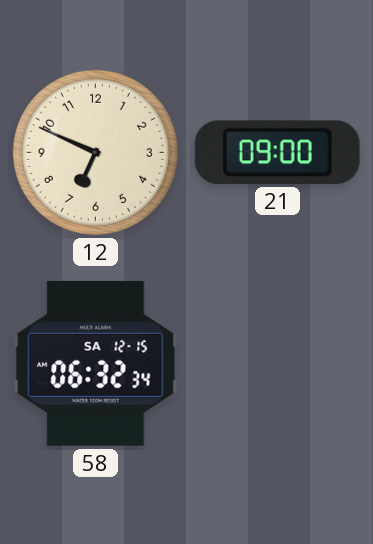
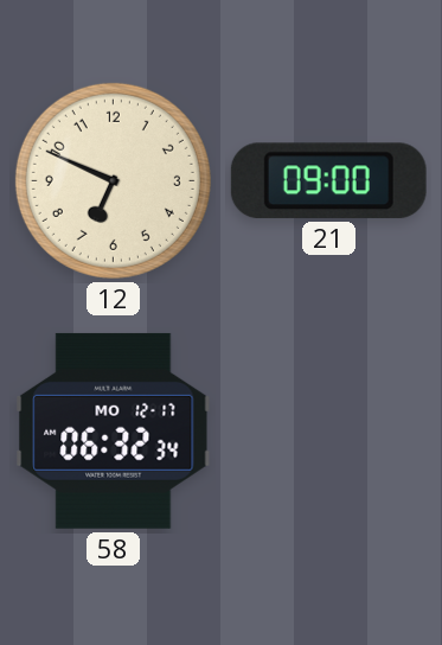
58 date: SA 12-15 -> MO 12-17
